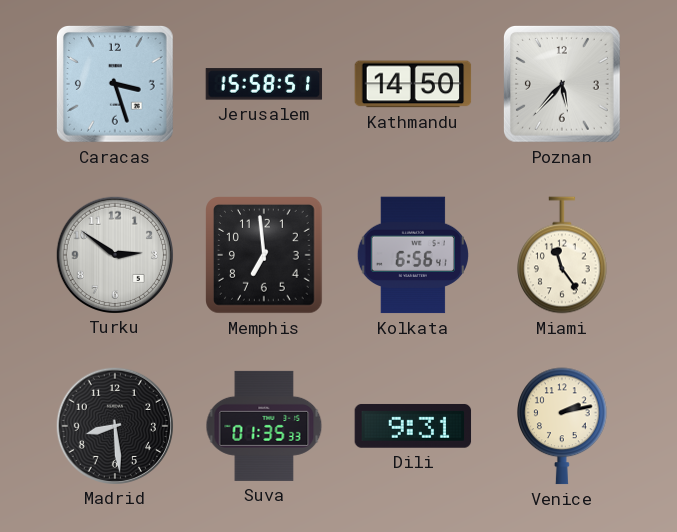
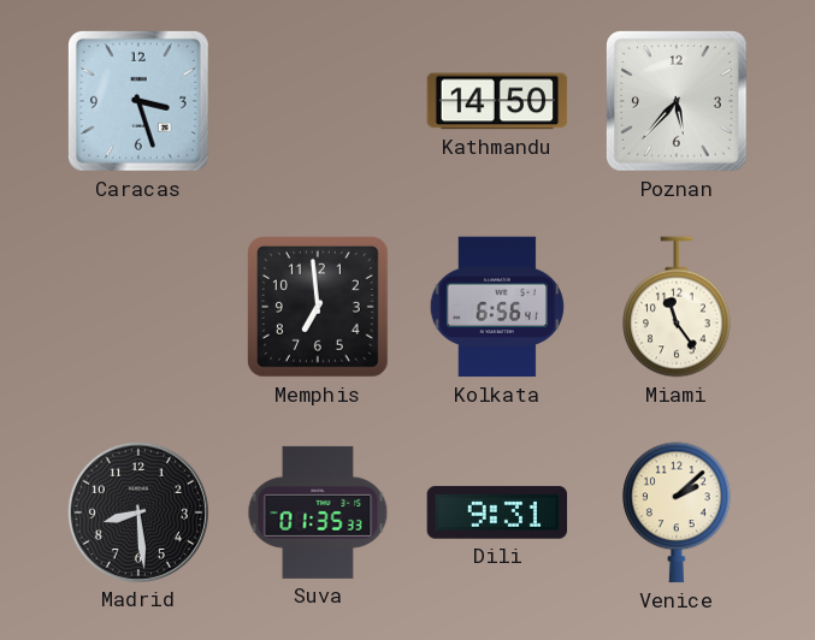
Jerusalem: 15:58 -> none
Turku: 2:51 -> none
Venice: 2:13 -> 2:08
